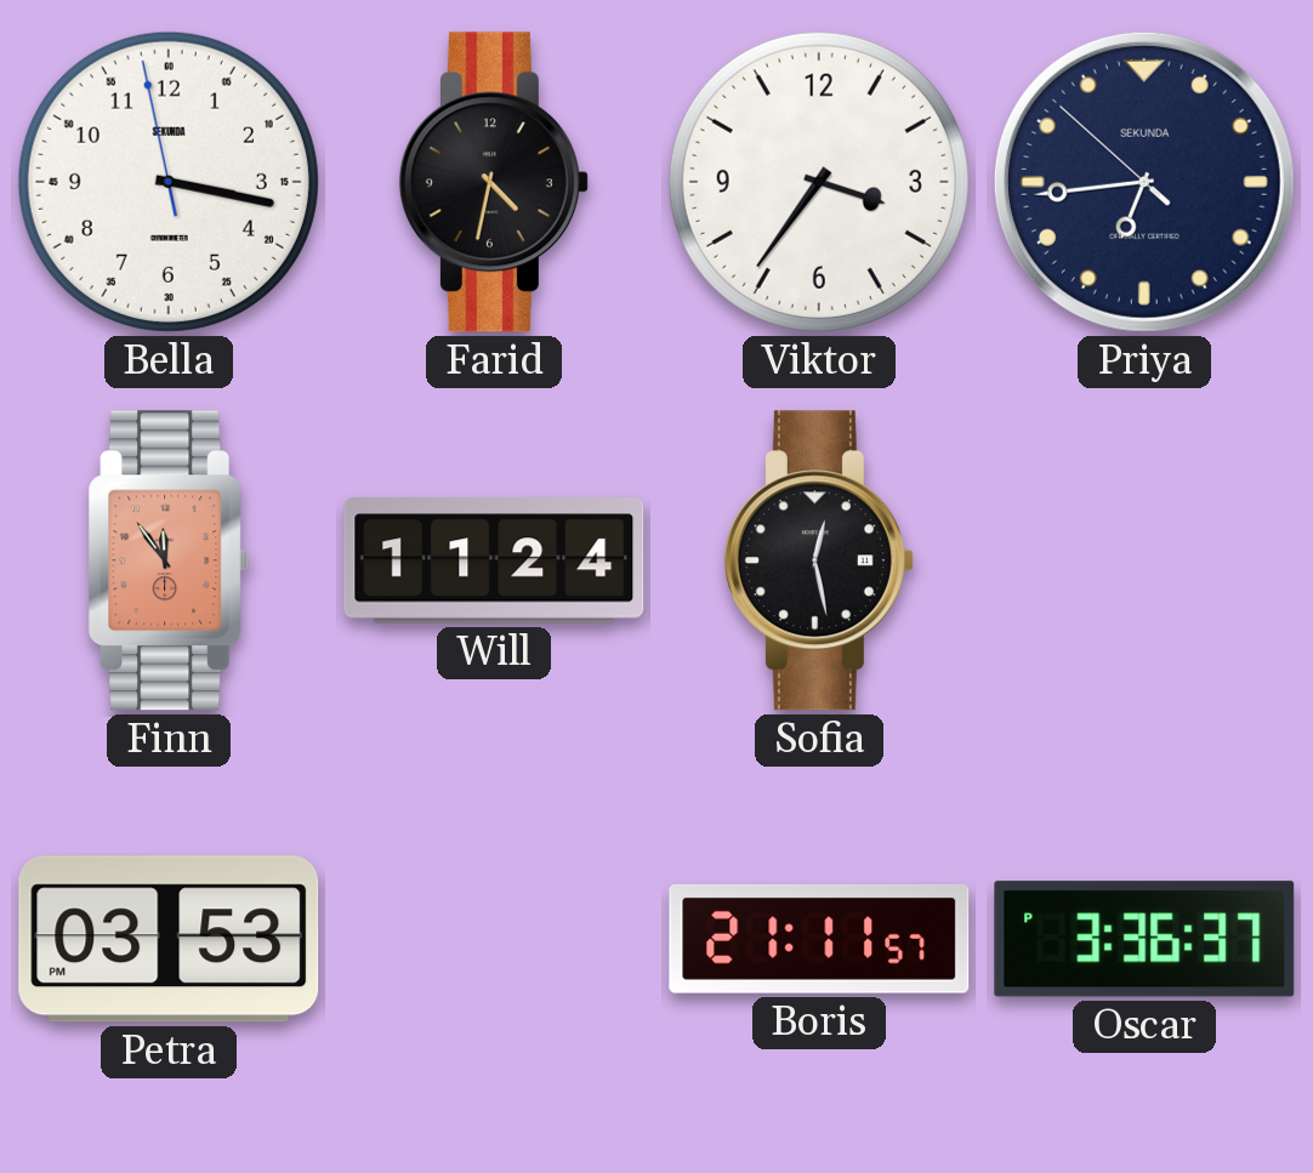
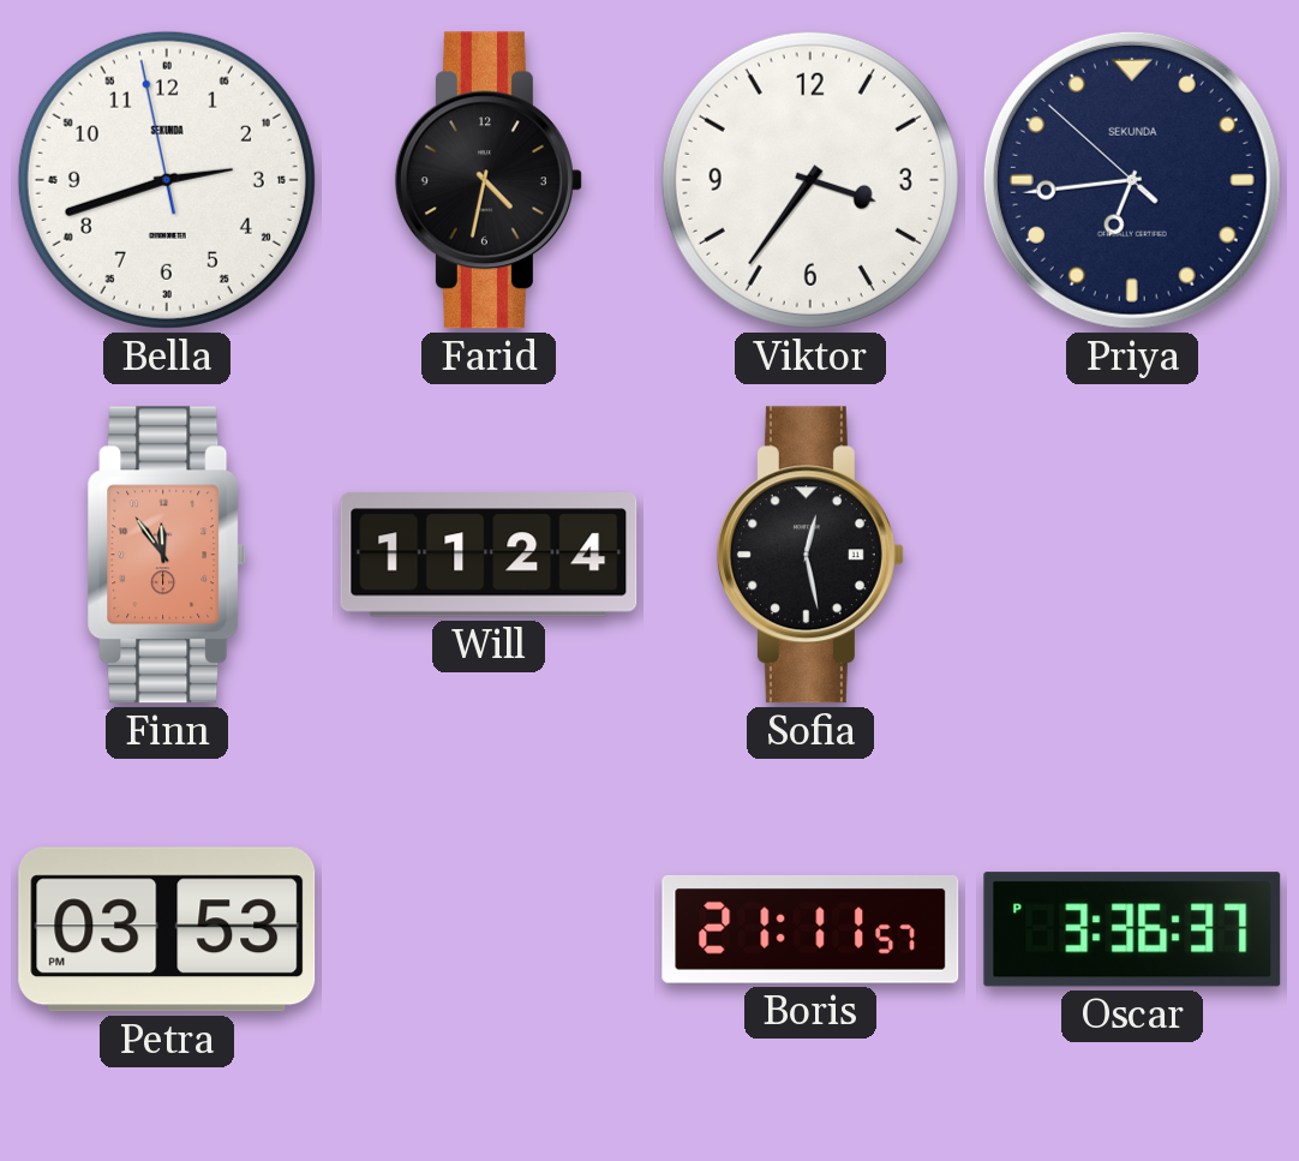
Bella: 3:16 -> 2:41
